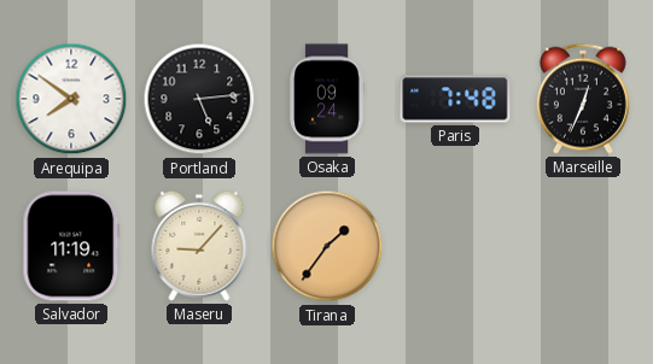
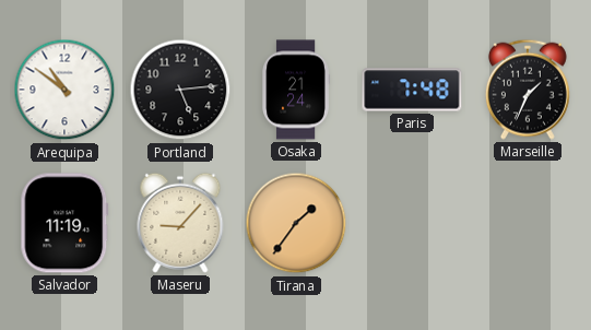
Arequipa: 7:51 -> 10:51
Osaka: 09:24 -> 21:24
Marseille: 12:34 -> 1:34
